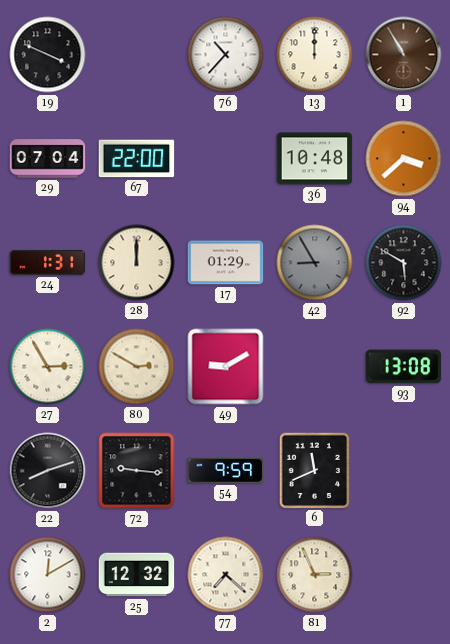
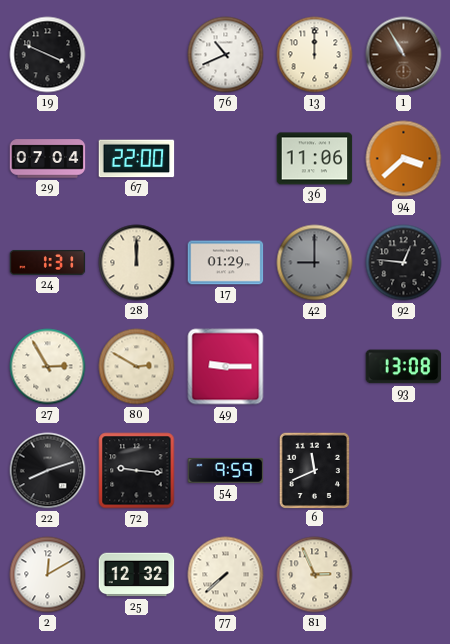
76: 10:37 -> 10:41
36: 10:48 -> 11:06
42: 8:55 -> 9:00
92: 5:50 -> 12:46
49: 9:10 -> 9:15
77: 7:22 -> 7:38
